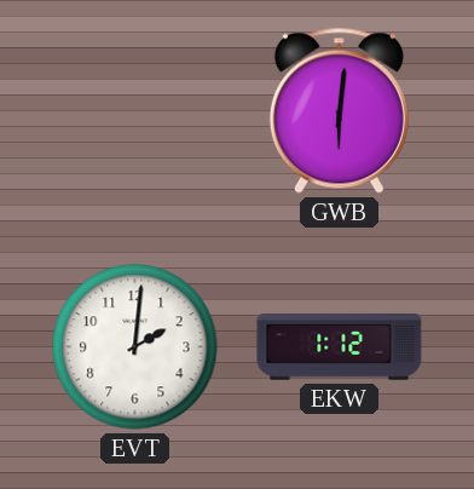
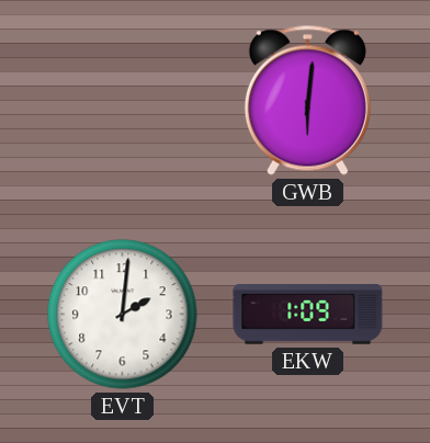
EKW: 1:12 -> 1:09
